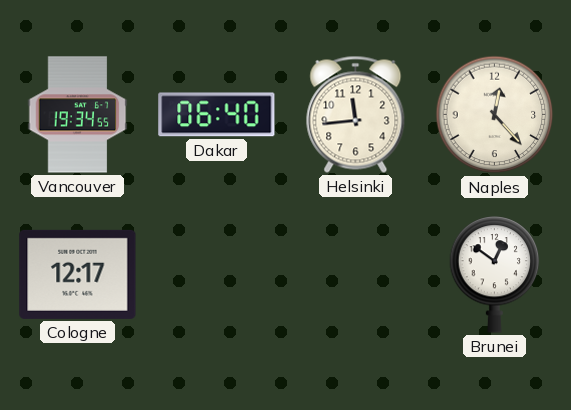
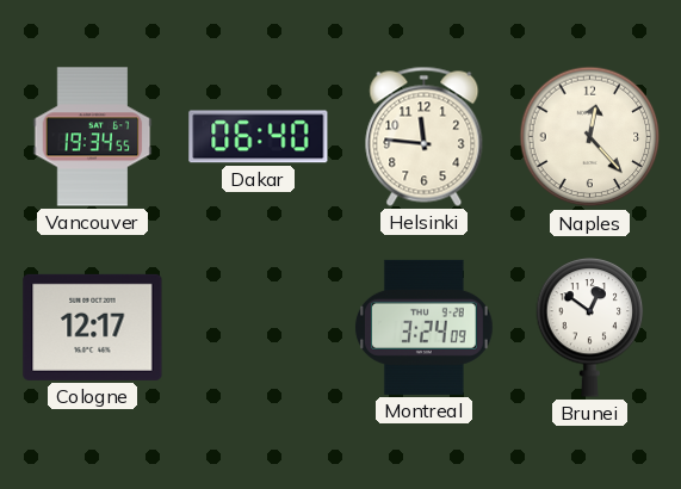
Helsinki: 11:44 -> 11:46
Montreal: none -> 3:24
